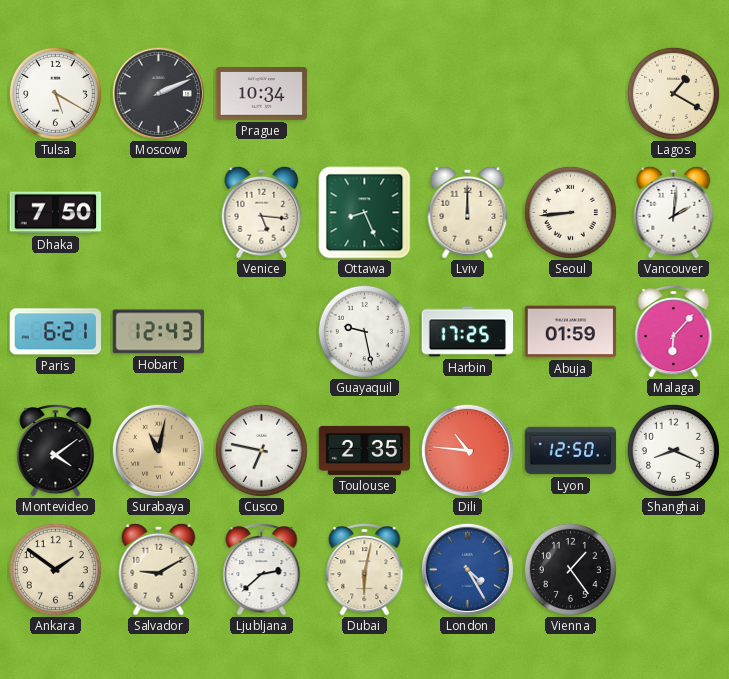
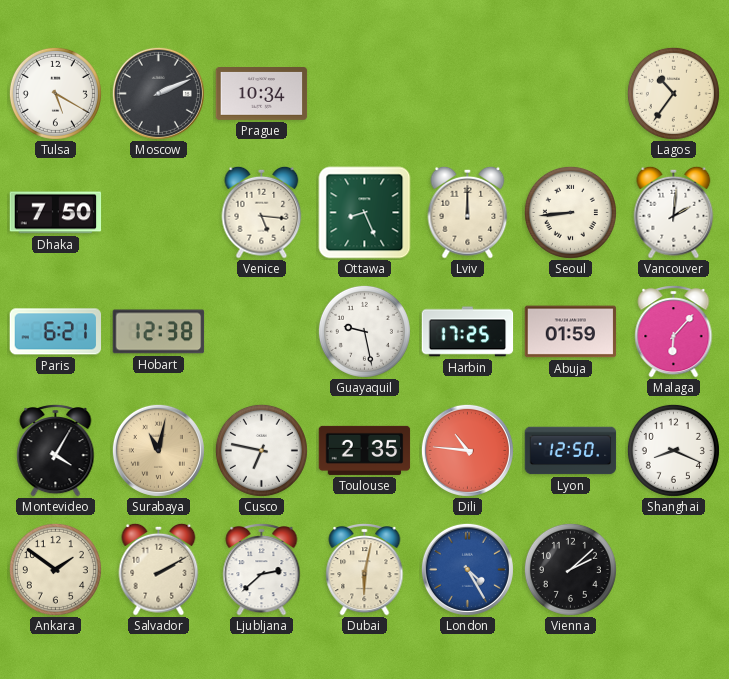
Lagos: 1:20 -> 10:36
Hobart: 12:43 -> 12:38
Montevideo: 4:09 -> 4:05
Salvador: 9:10 -> 2:10
Vienna: 1:24 -> 2:08
